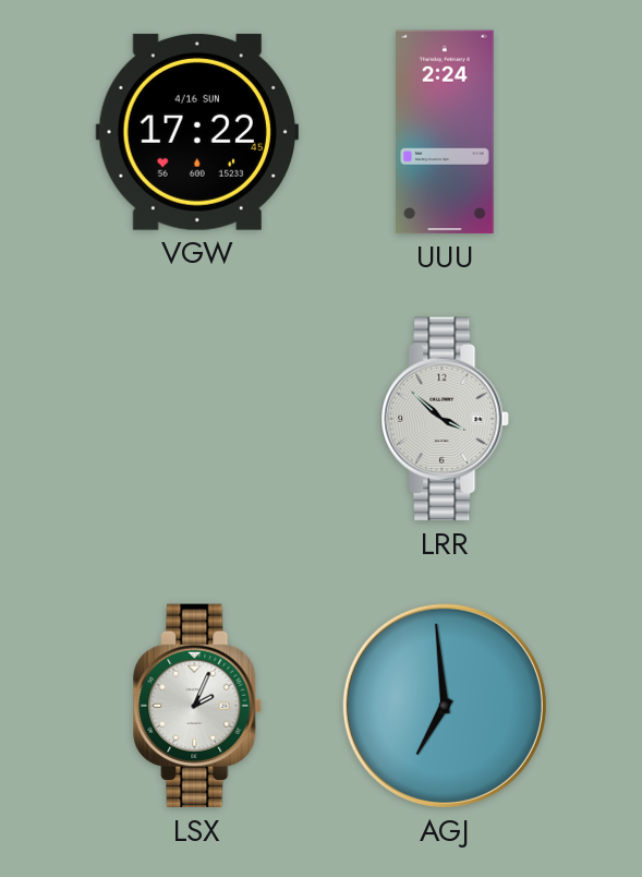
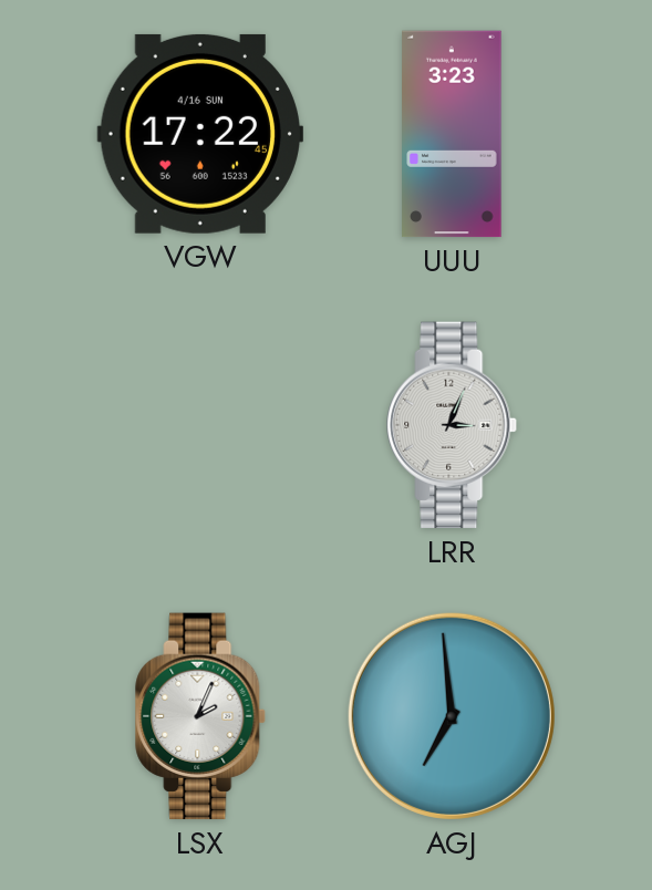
UUU: 2:24 -> 3:23
LRR: 3:52 -> 3:04
